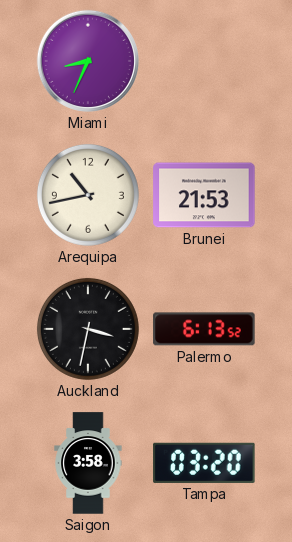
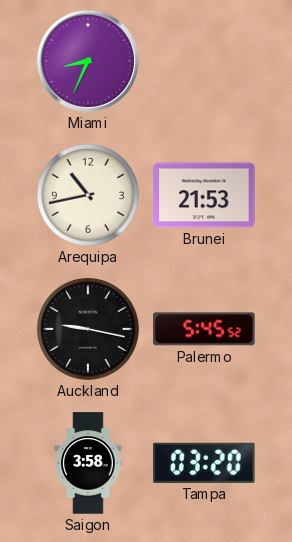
Auckland: 3:32 -> 9:17
Palermo: 6:13 -> 5:45
